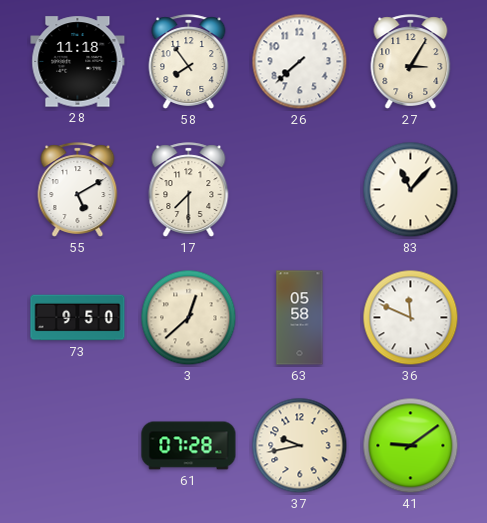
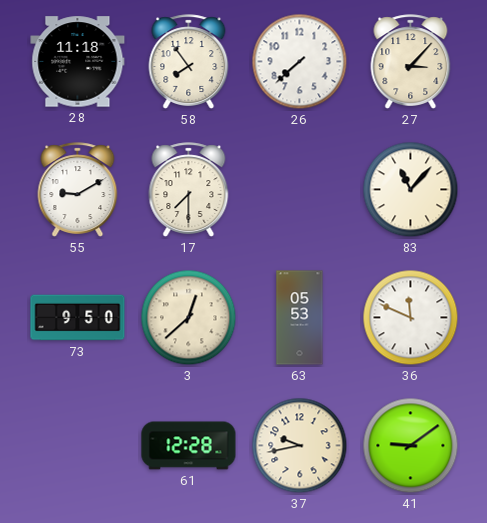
27: 3:05 -> 3:07
55: 5:10 -> 9:10
63: 05:58 -> 05:53
61: 07:28 -> 12:28
